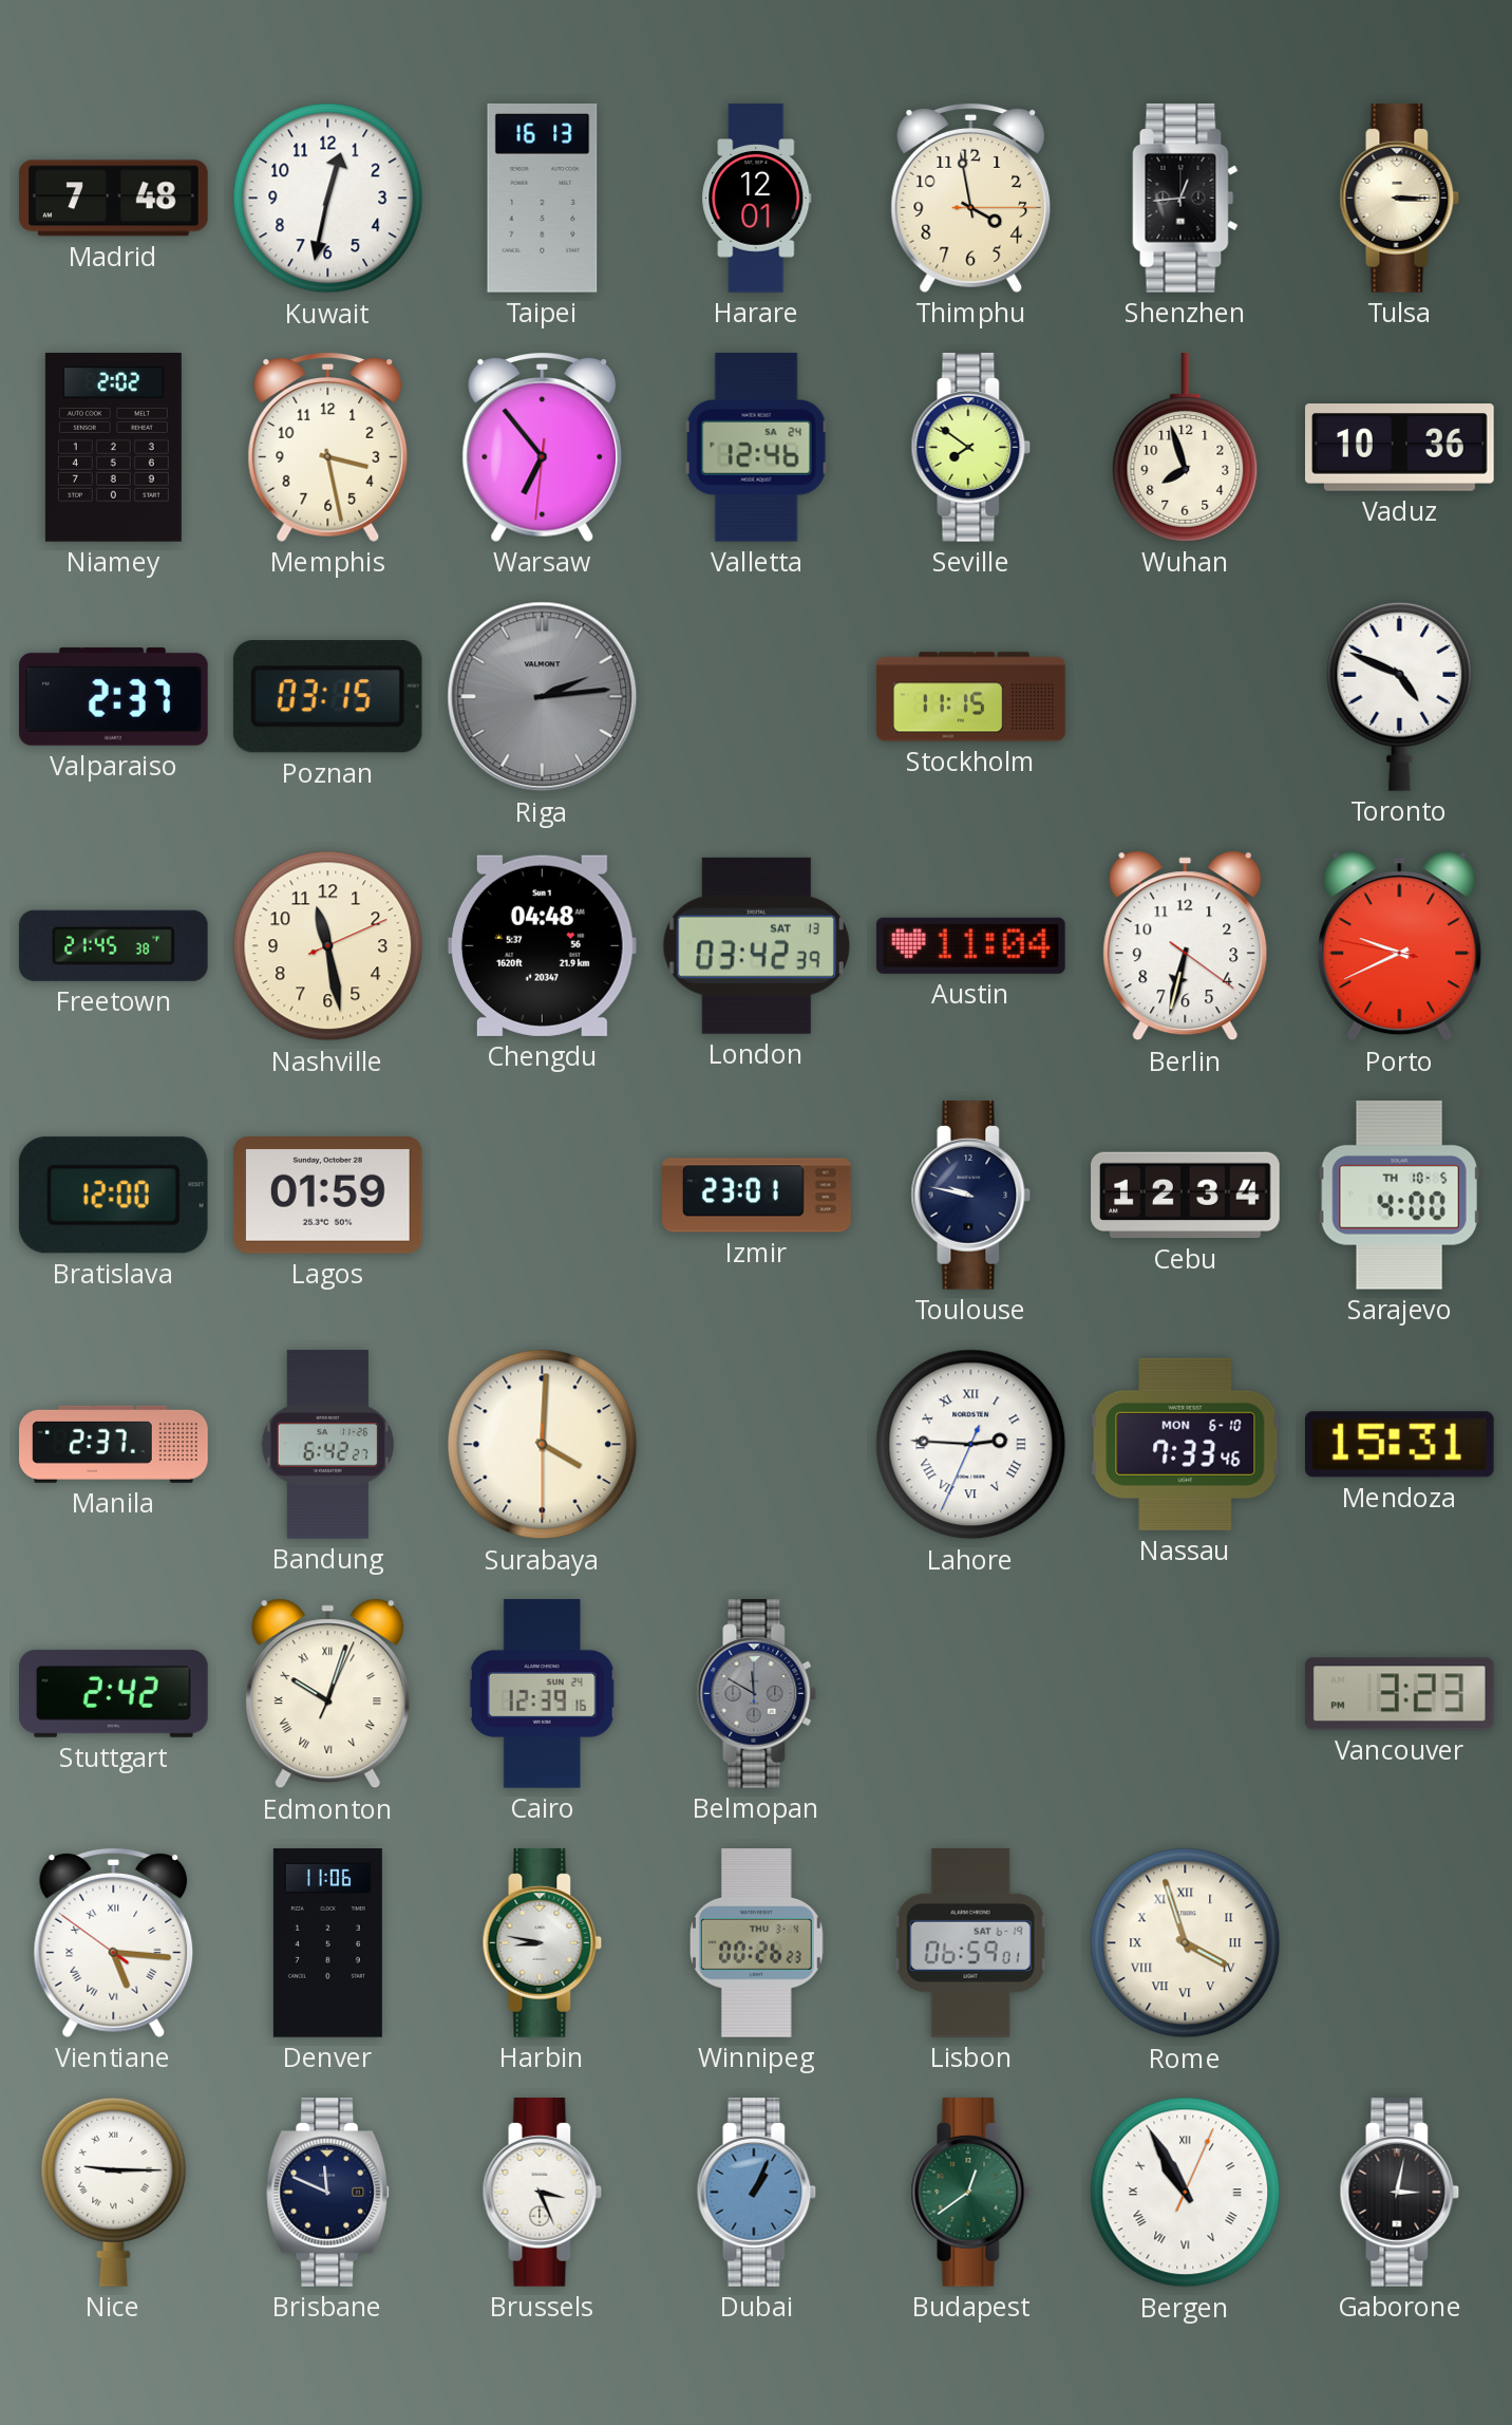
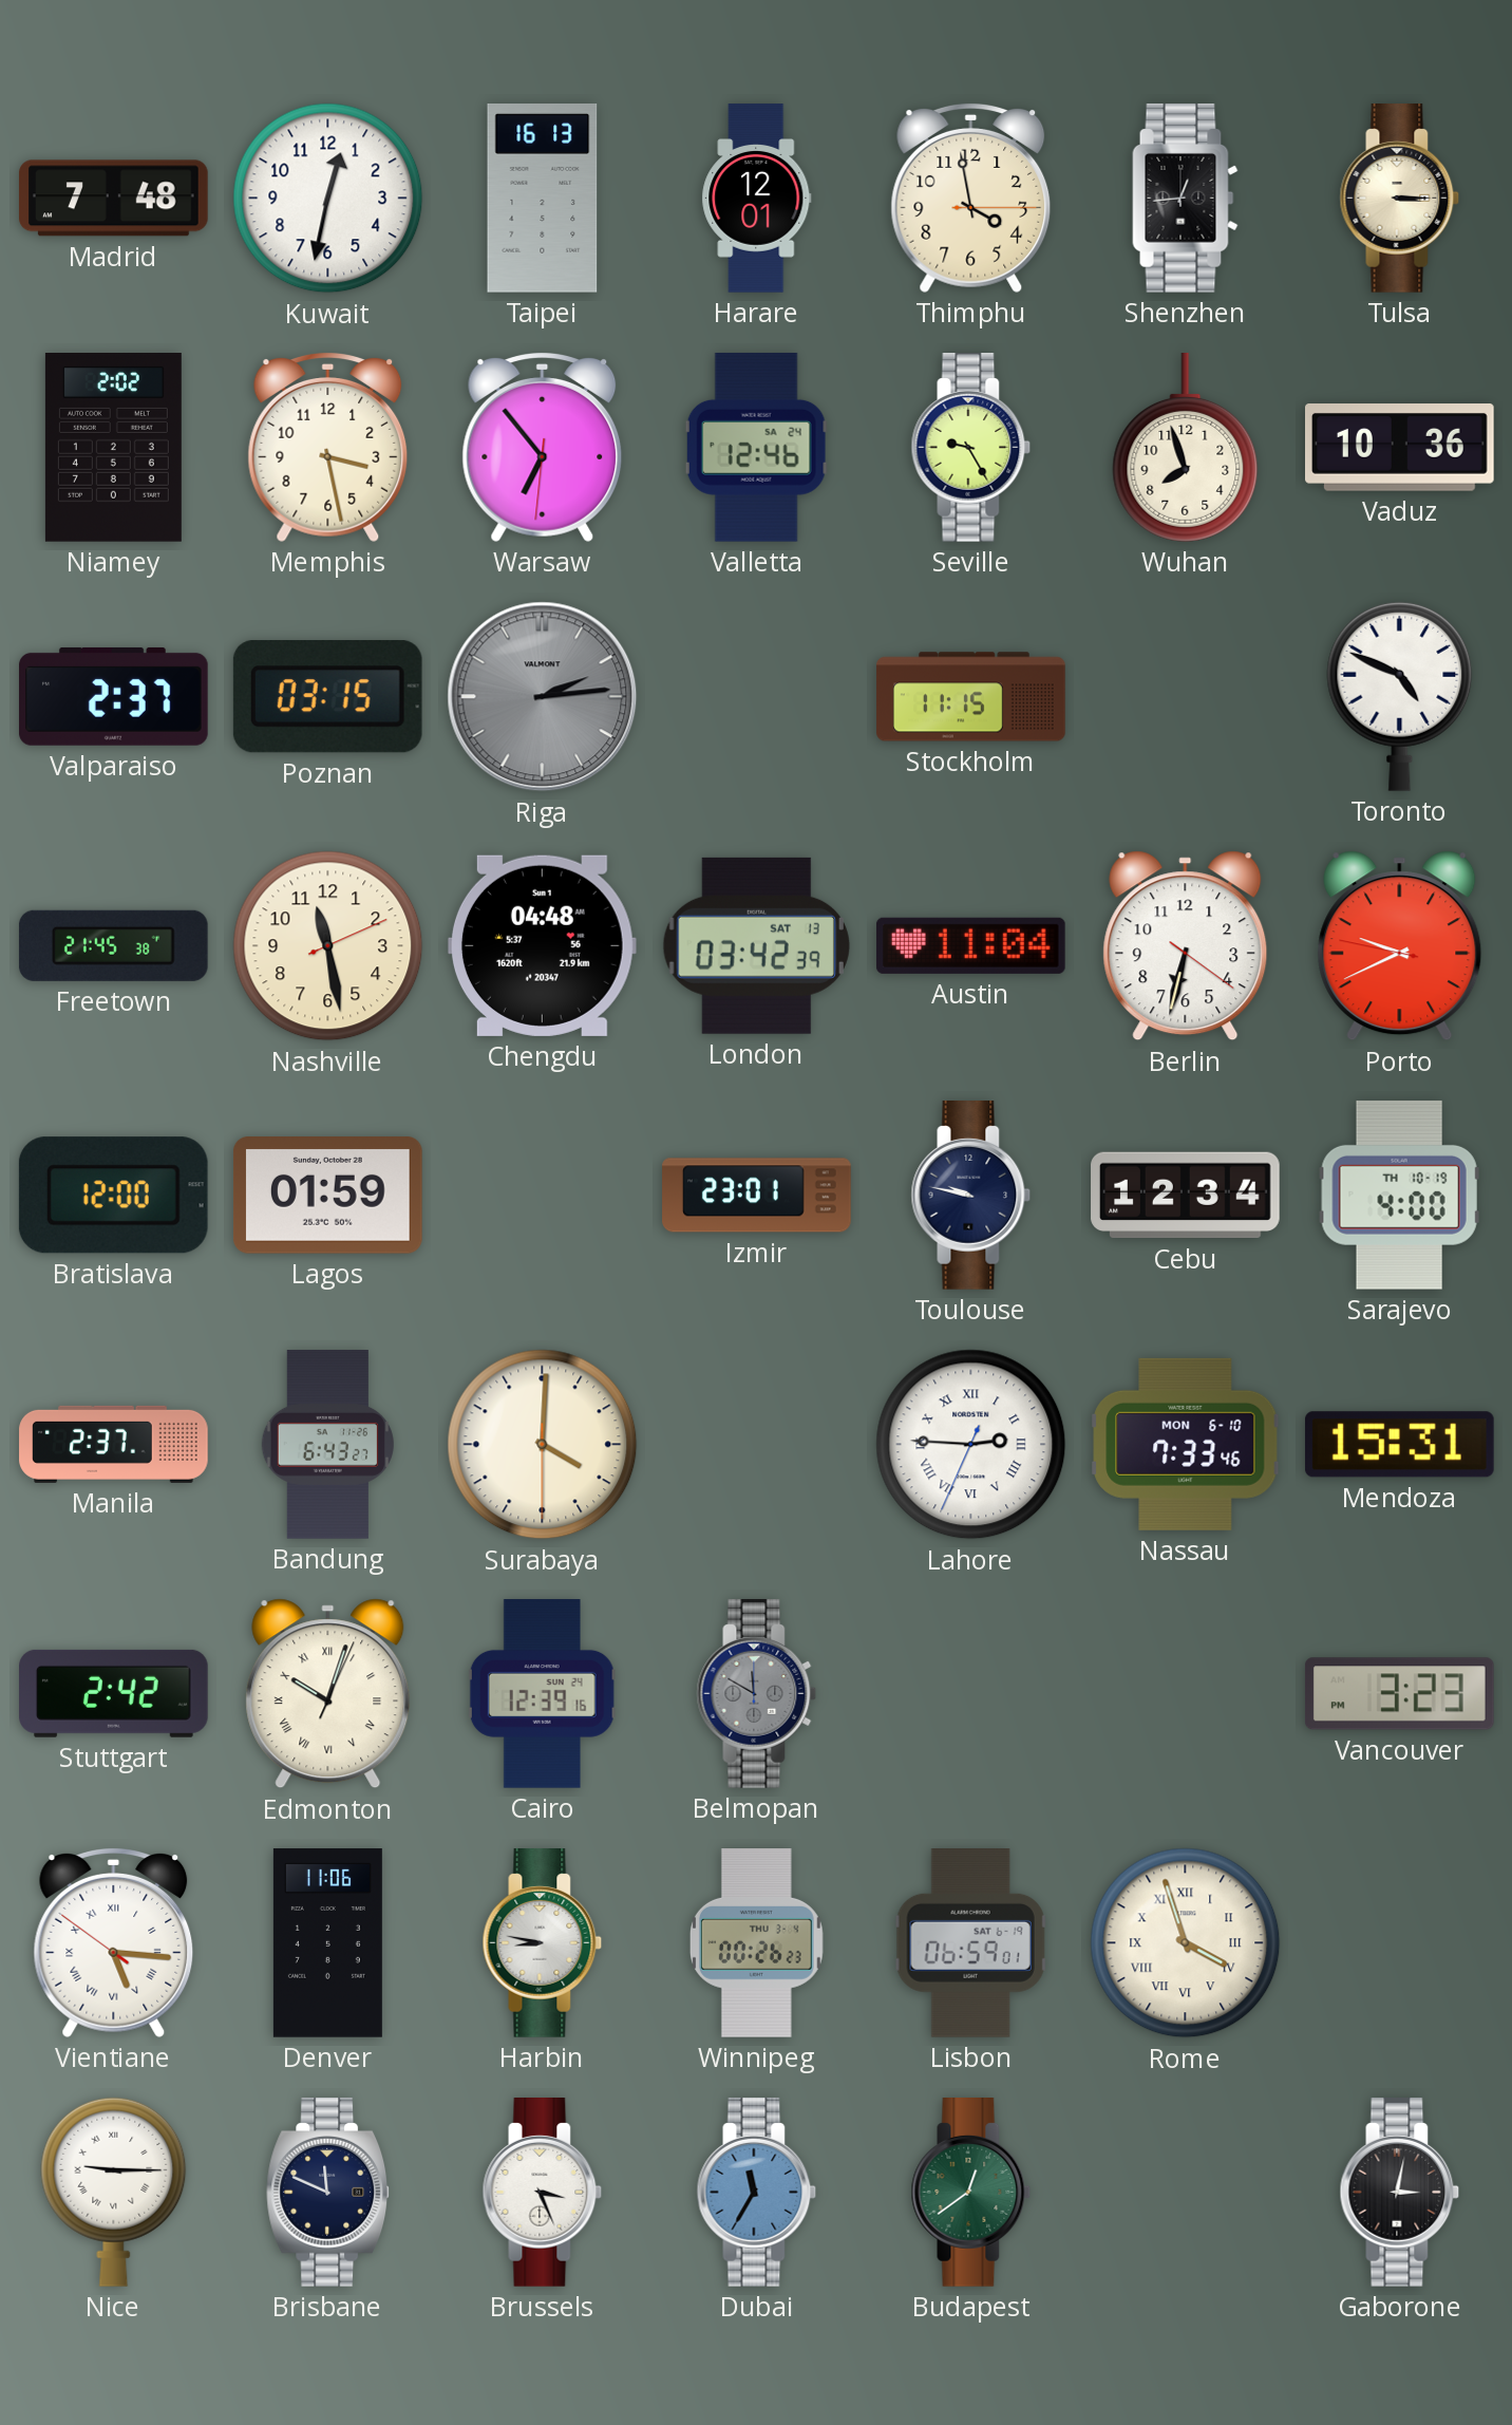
Seville: 7:51 -> 9:25
Sarajevo date: TH 10-5 -> TH 10-19
Bandung: 6:42 -> 6:43
Dubai: 1:04 -> 11:35
Bergen: 10:55 -> none
